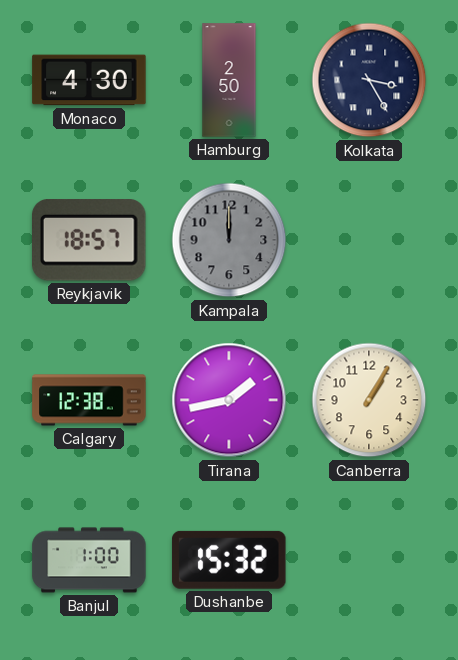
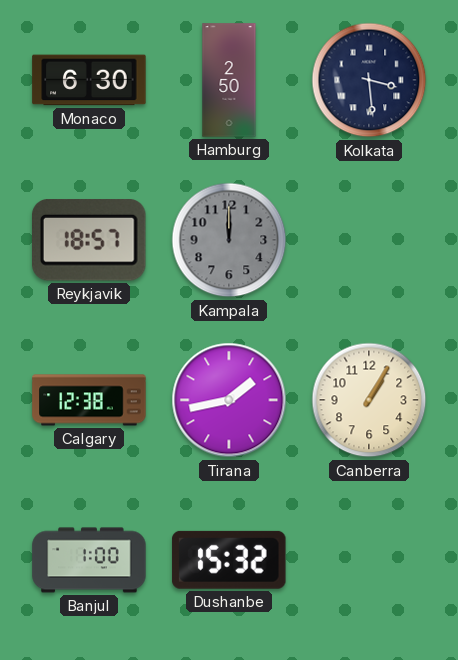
Monaco: 4:30 -> 6:30
Kolkata: 3:25 -> 3:29
